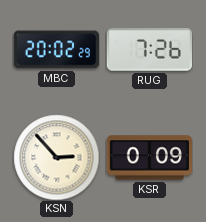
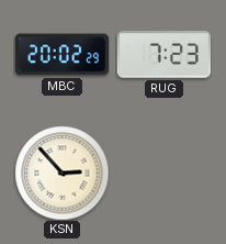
RUG: 7:26 -> 7:23
KSR: 0:09 -> none
